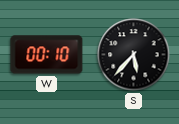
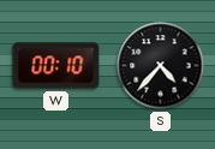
S: 5:37 -> 4:37
